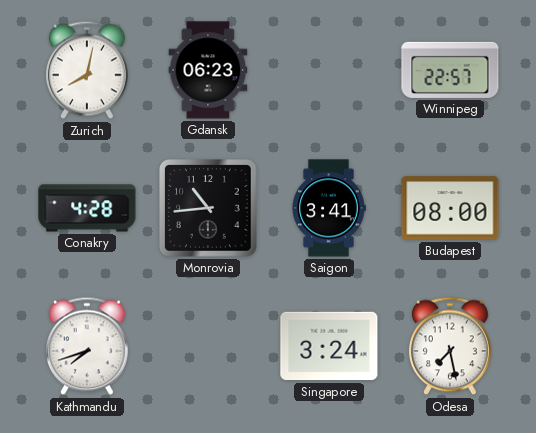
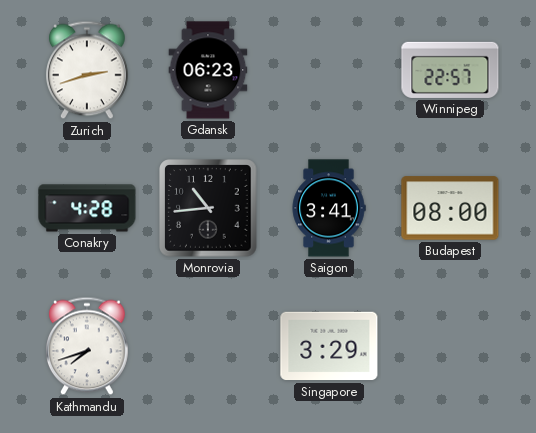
Zurich: 8:02 -> 2:42
Singapore: 3:24 -> 3:29
Odesa: 7:28 -> none
